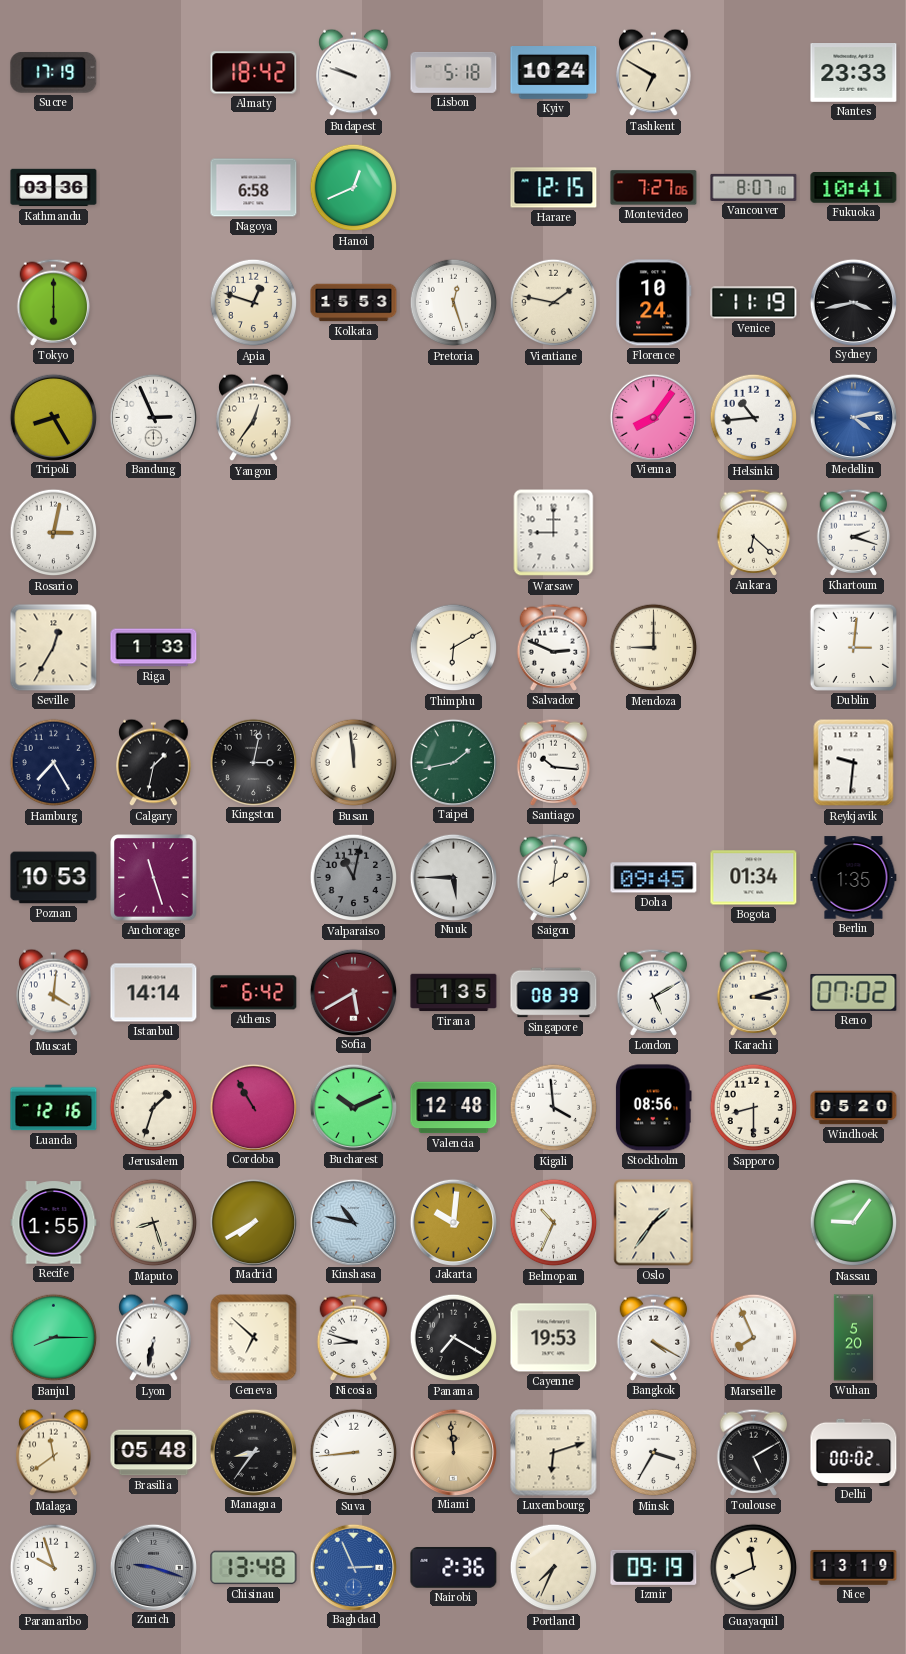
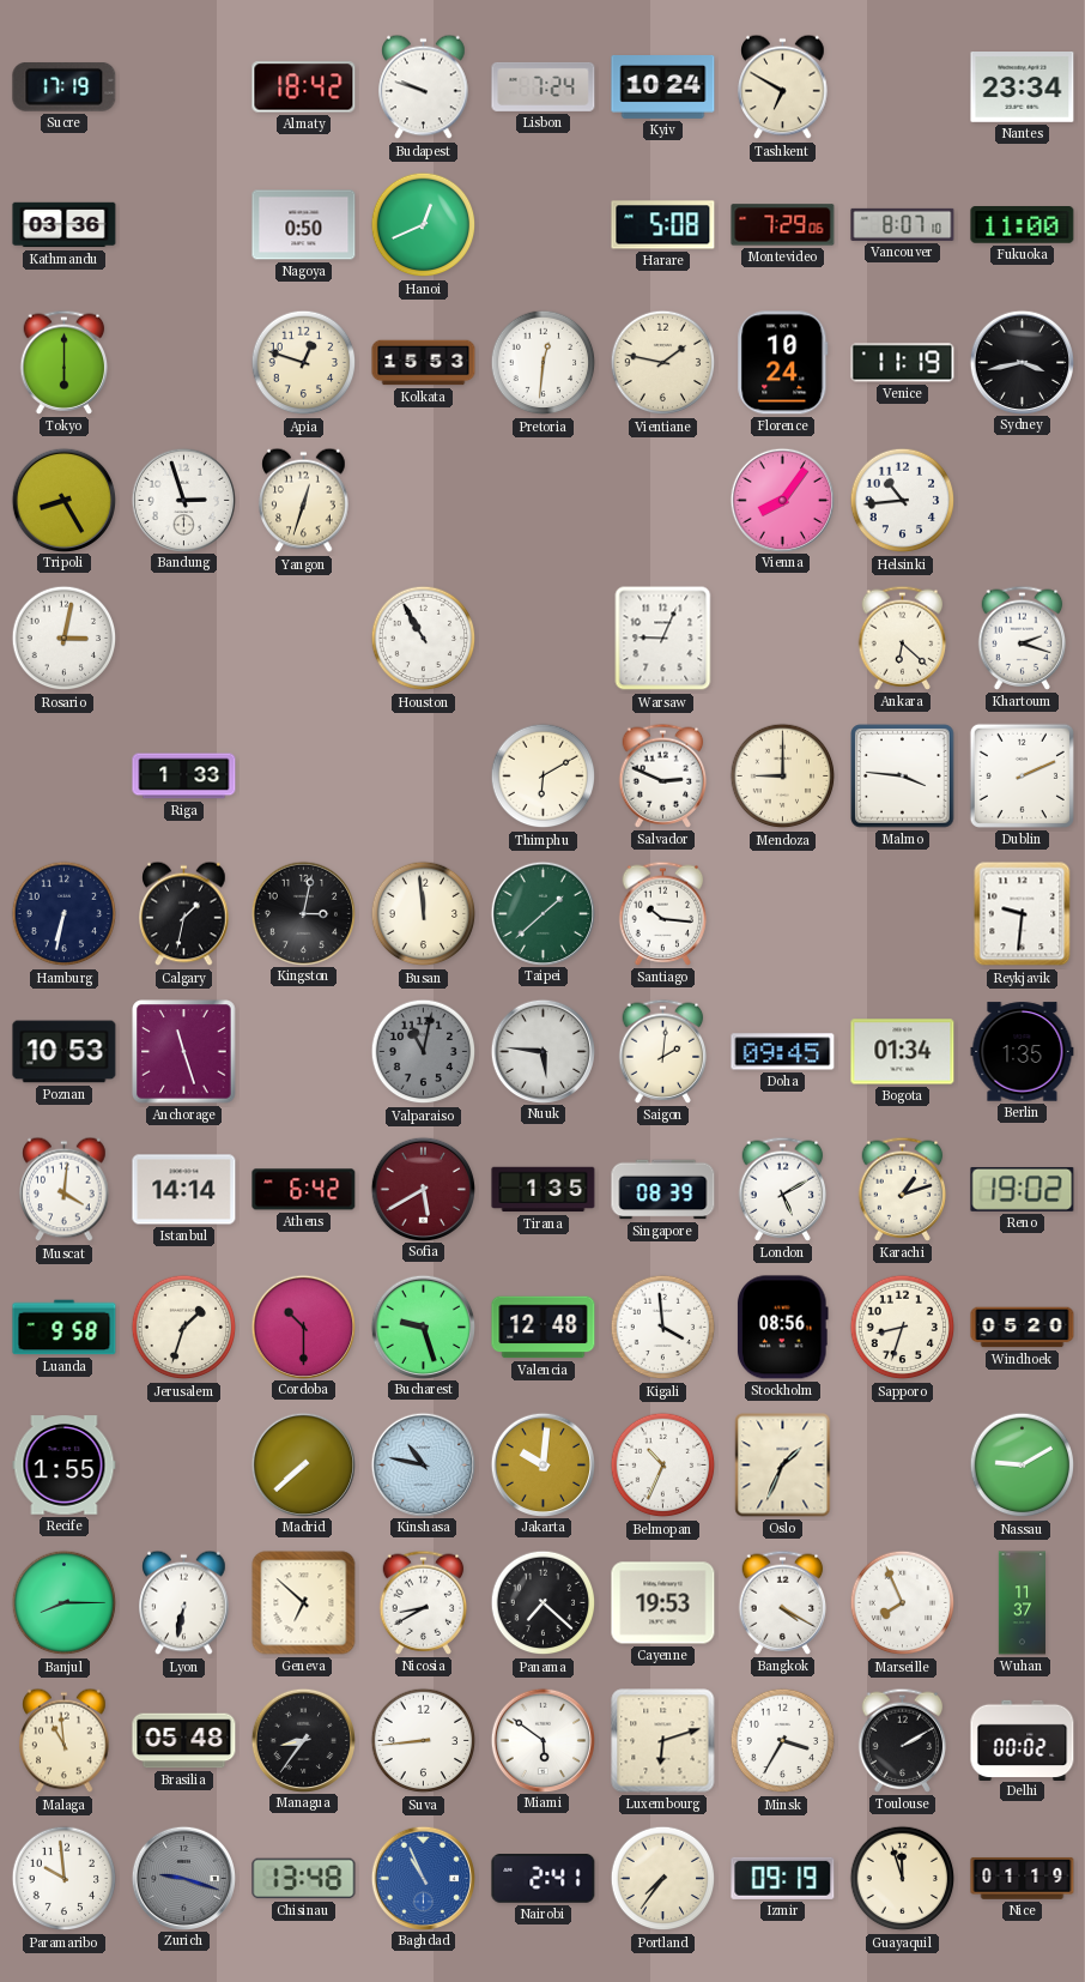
Lisbon: 5:18 -> 7:24
Nantes: 23:33 -> 23:34
Nagoya: 6:58 -> 0:50
Harare: 12:15 -> 5:08
Montevideo: 7:27 -> 7:29
Fukuoka: 10:41 -> 11:00
Pretoria: 12:27 -> 12:31
Bandung: 2:56 -> 2:57
Yangon: 12:36 -> 12:33
Medellin: 4:13 -> none
Houston: none -> 10:55
Warsaw: 9:00 -> 9:04
Seville: 12:35 -> none
Malmo: none -> 3:46
Dublin: 3:01 -> 2:11
Hamburg: 7:25 -> 6:32
Taipei: 1:43 -> 1:38
Nuuk: 5:45 -> 5:46
Karachi: 3:12 -> 1:12
Reno: 07:02 -> 19:02
Luanda: 12:16 -> 9:58
Cordoba: 10:55 -> 10:30
Bucharest: 10:11 -> 9:27
Sapporo: 8:30 -> 8:33
Maputo: 8:27 -> none
Madrid: 7:40 -> 7:38
Oslo: 1:36 -> 1:34
Nassau: 9:06 -> 9:10
Nicosia: 8:48 -> 8:40
Panama: 7:20 -> 7:22
Wuhan: 5:20 -> 11:37
Malaga: 11:39 -> 10:59
Miami: 11:59 -> 5:51
Miami dial: champagne -> white
Toulouse: 5:10 -> 2:10
Paramaribo: 9:57 -> 9:59
Baghdad: 2:56 -> 10:56
Nairobi: 2:36 -> 2:41
Portland: 7:34 -> 7:36
Guayaquil: 11:41 -> 11:57
Nice: 13:19 -> 01:19
